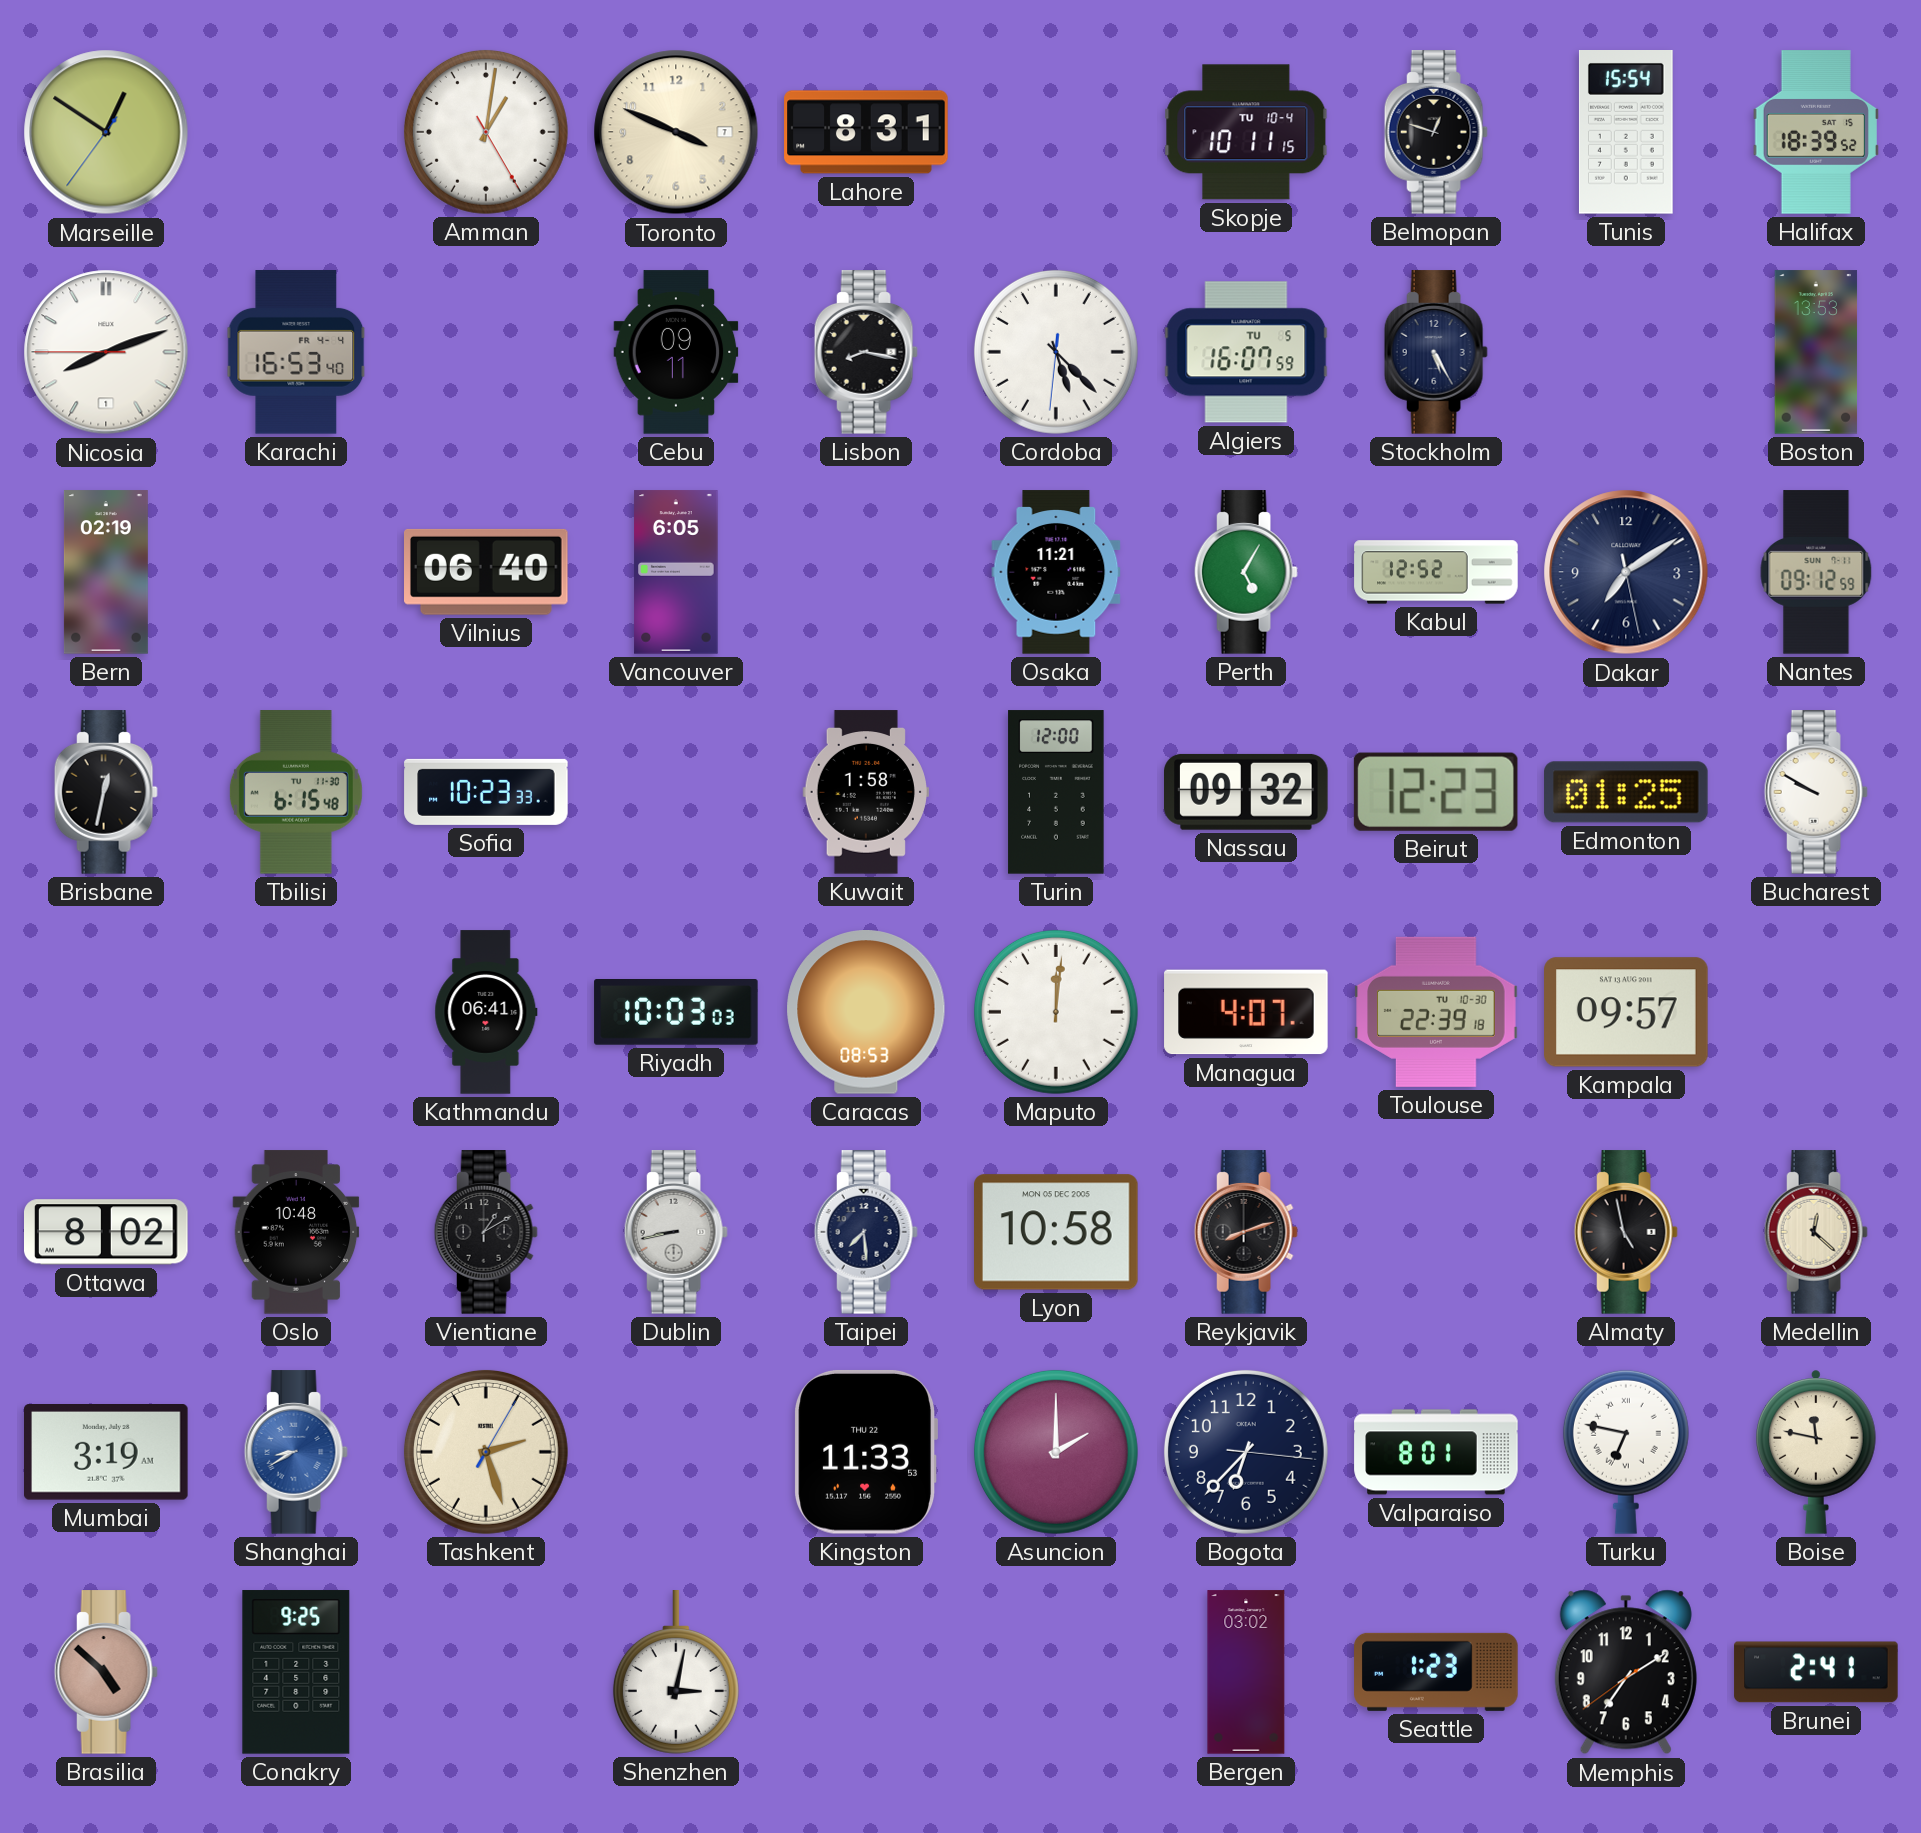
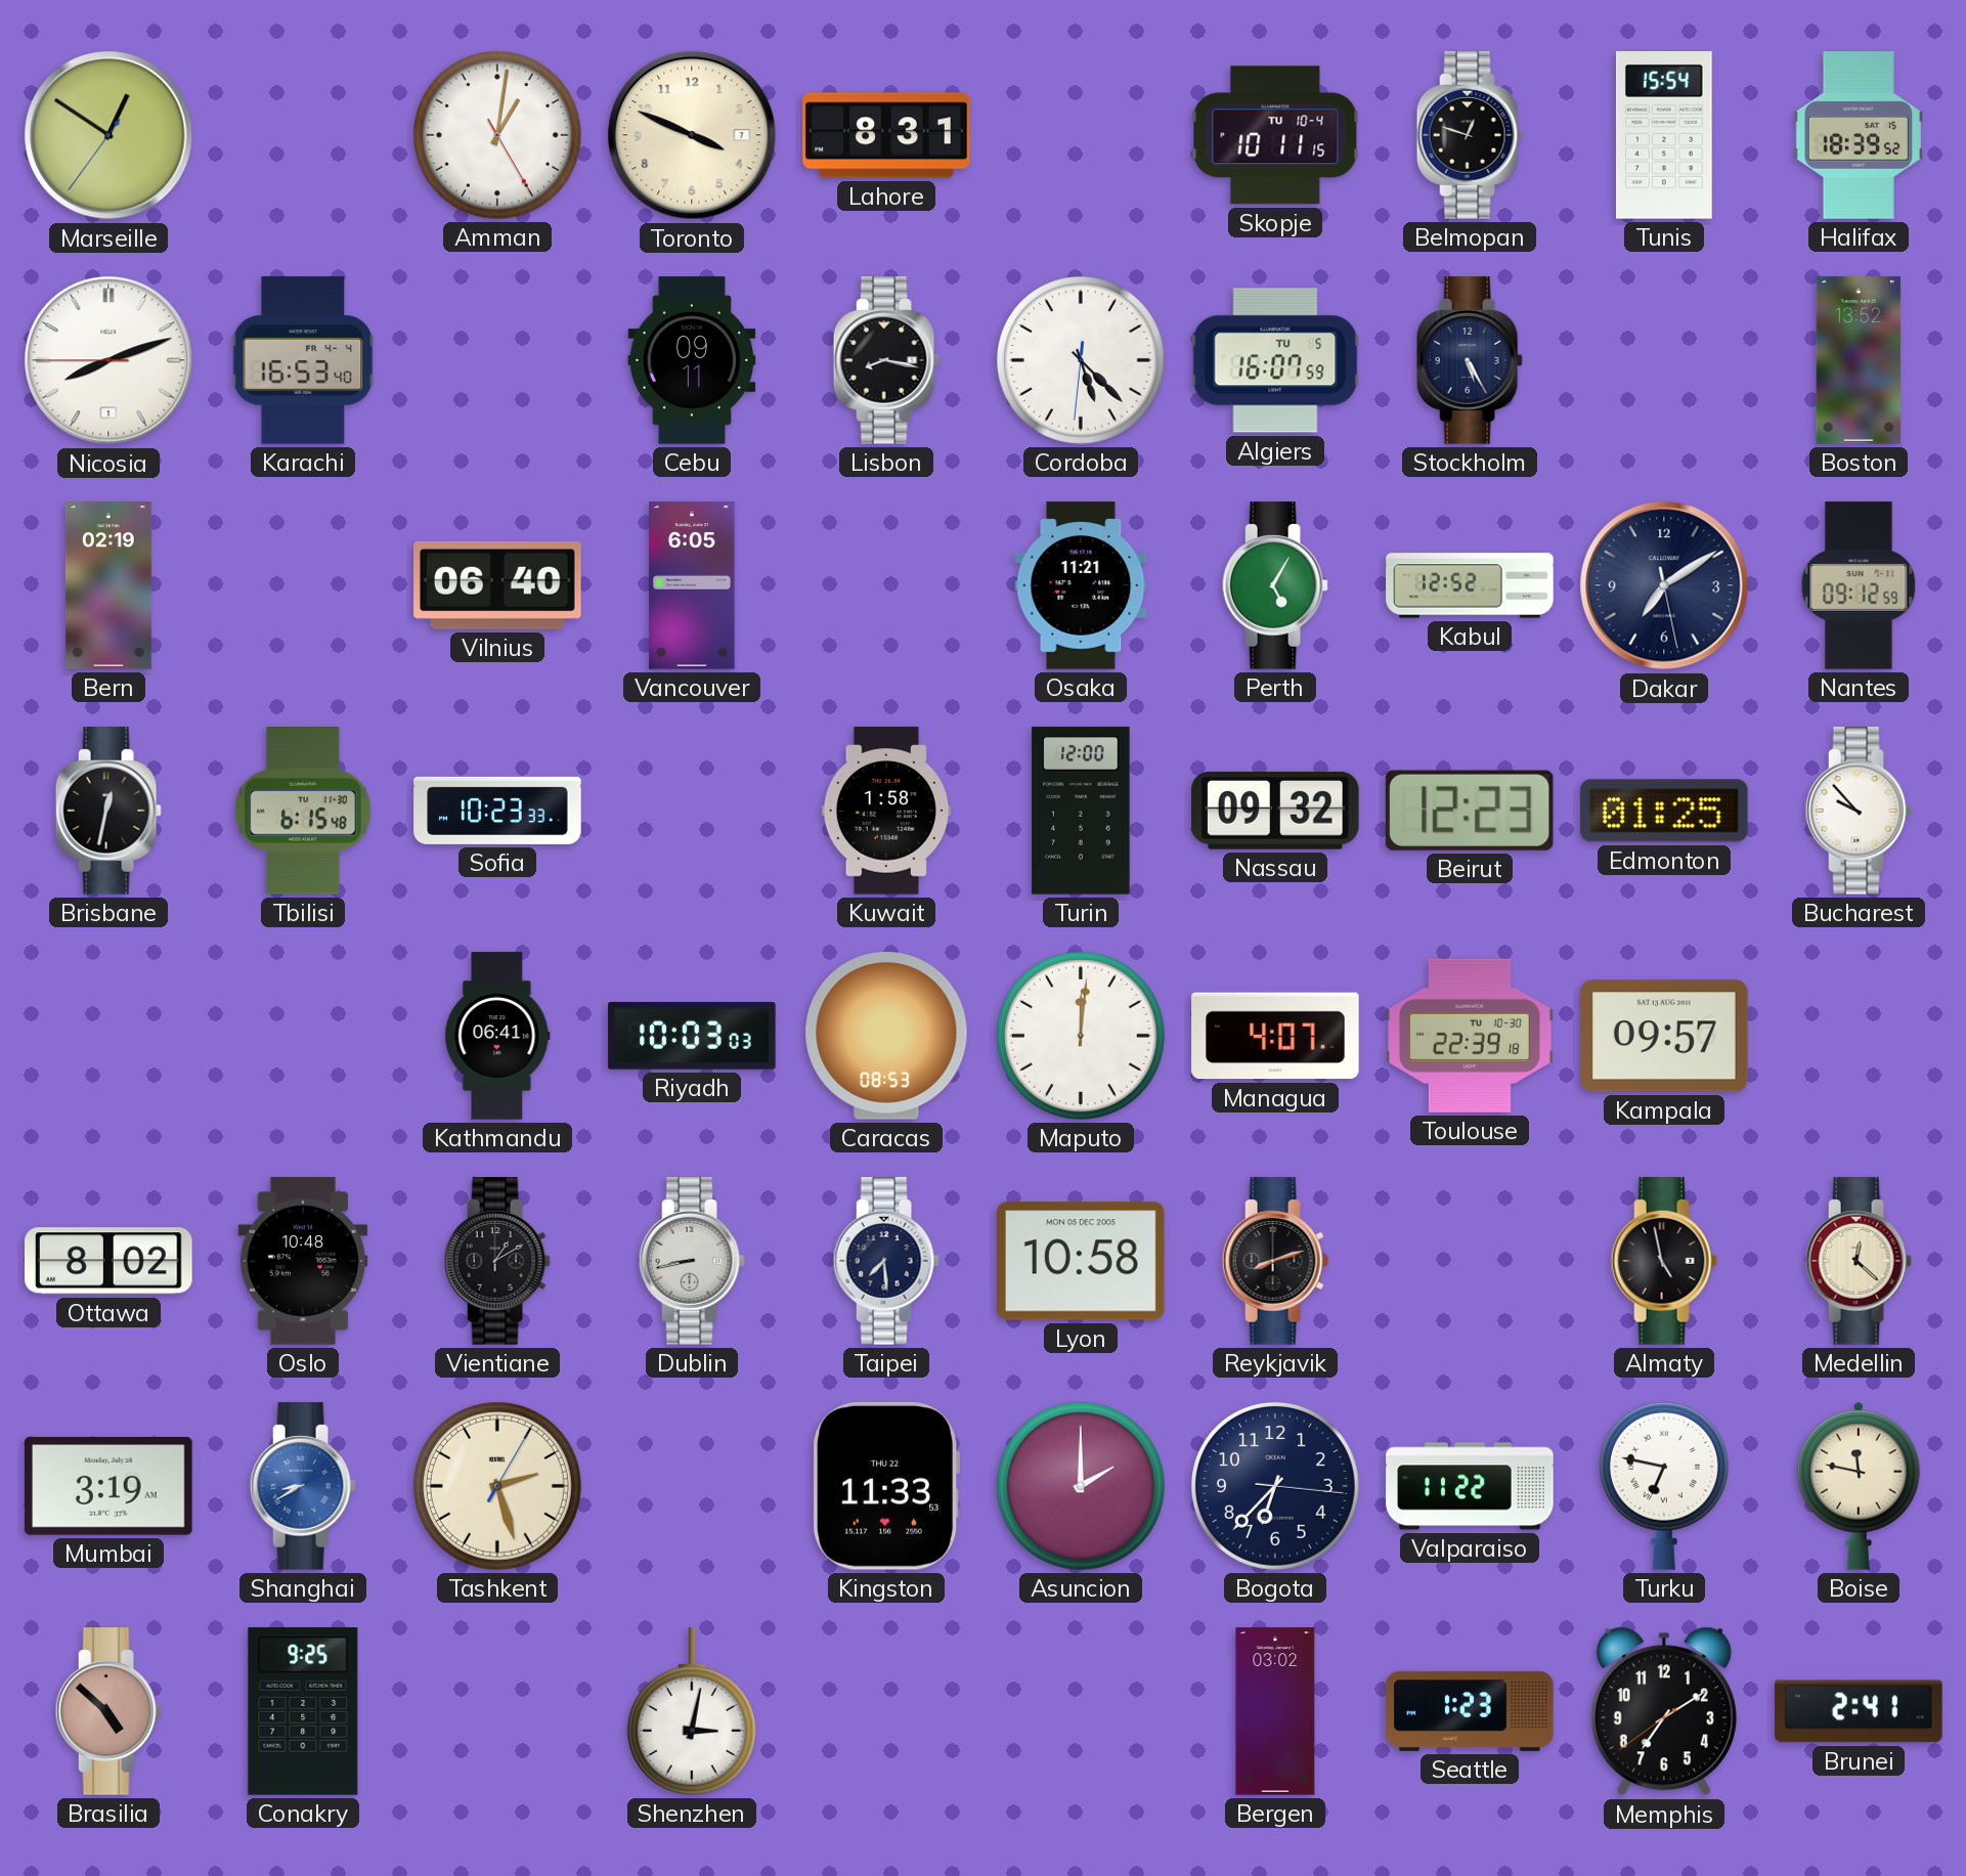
Boston: 13:53 -> 13:52
Bucharest: 9:50 -> 9:53
Valparaiso: 8:01 -> 11:22
